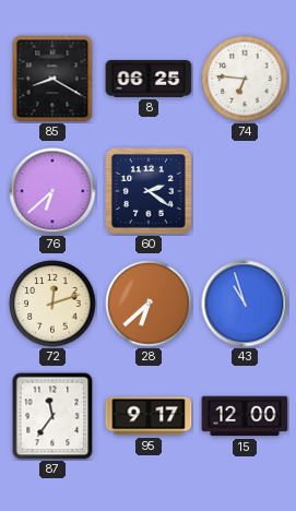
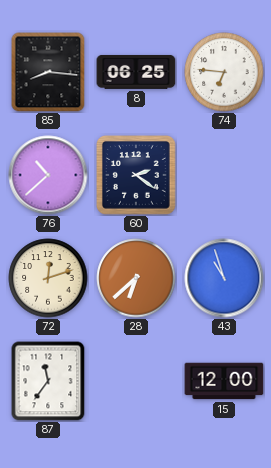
85: 8:20 -> 8:16
76: 6:38 -> 10:38
95: 9:17 -> none
